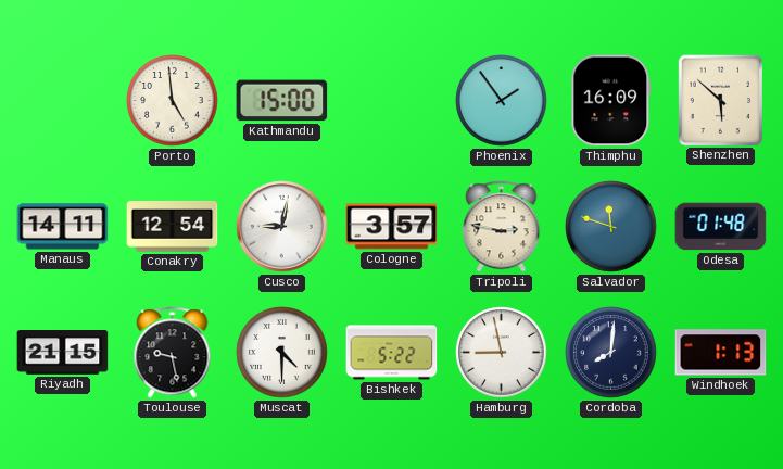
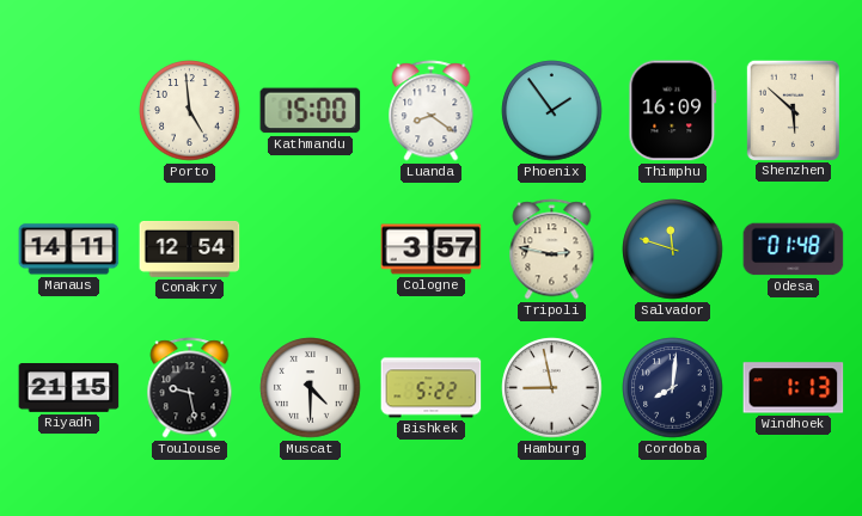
Luanda: none -> 8:21
Cusco: 9:02 -> none
